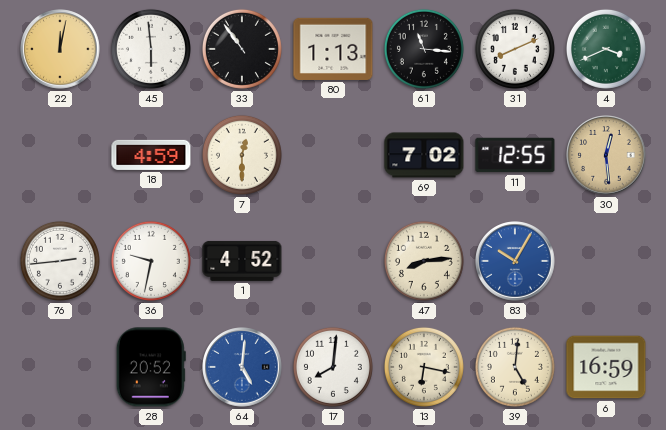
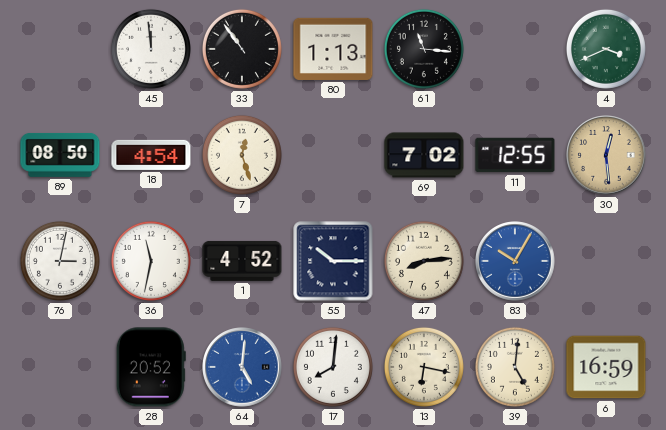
22: 12:02 -> none
45: 5:59 -> 11:59
31: 8:11 -> none
89: none -> 08:50
18: 4:59 -> 4:54
7: 12:30 -> 12:27
76: 2:44 -> 3:02
36: 9:32 -> 11:32
55: none -> 10:15
